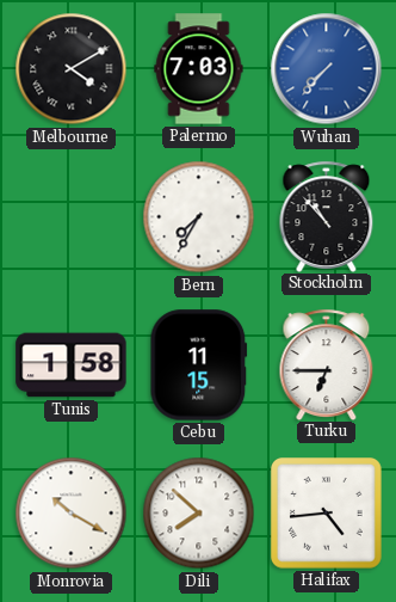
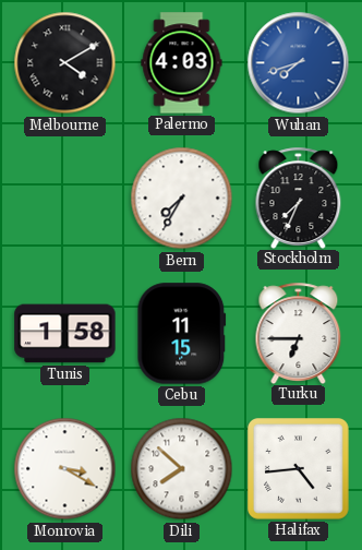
Palermo: 7:03 -> 4:03
Wuhan: 7:37 -> 7:42
Stockholm: 10:53 -> 7:34
Monrovia: 10:20 -> 3:20
